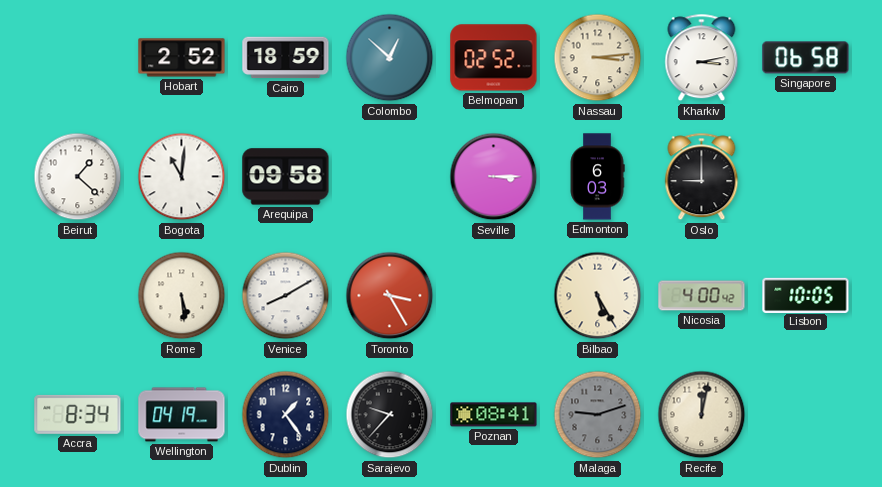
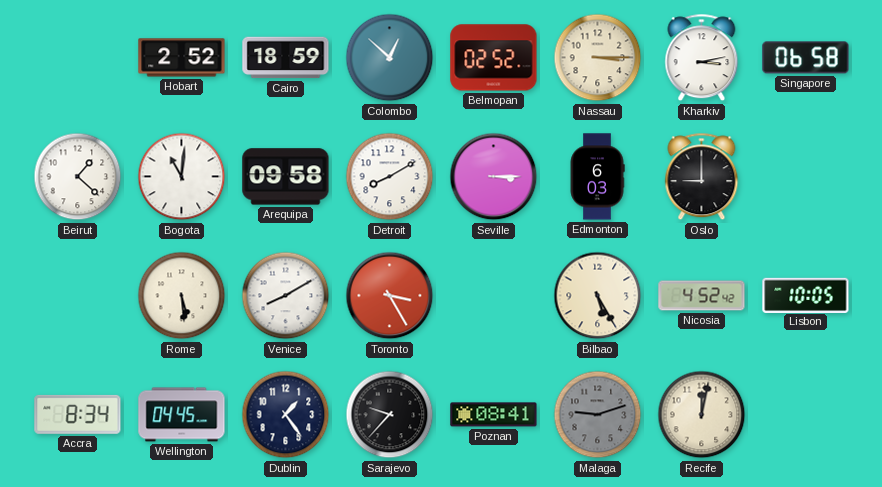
Nassau: 3:14 -> 3:15
Detroit: none -> 8:10
Nicosia: 4:00 -> 4:52
Wellington: 04:19 -> 04:45
